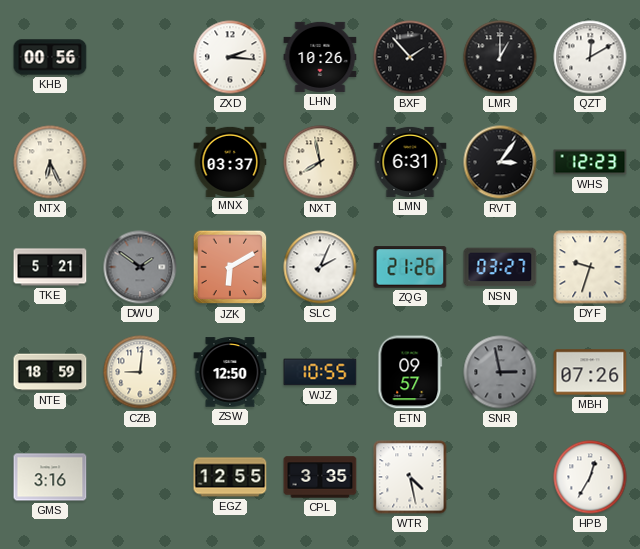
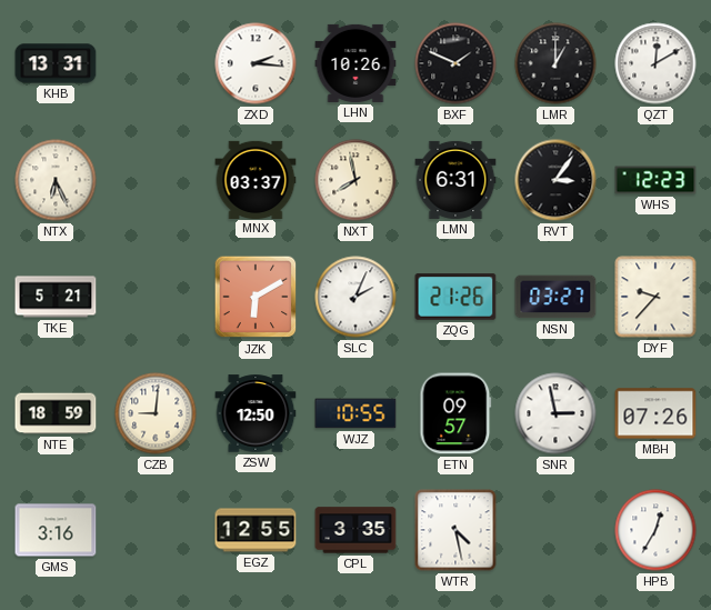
KHB: 00:56 -> 13:31
BXF: 1:53 -> 1:49
DWU: 1:51 -> none
DYF: 9:33 -> 9:37
SNR dial: grey -> white
